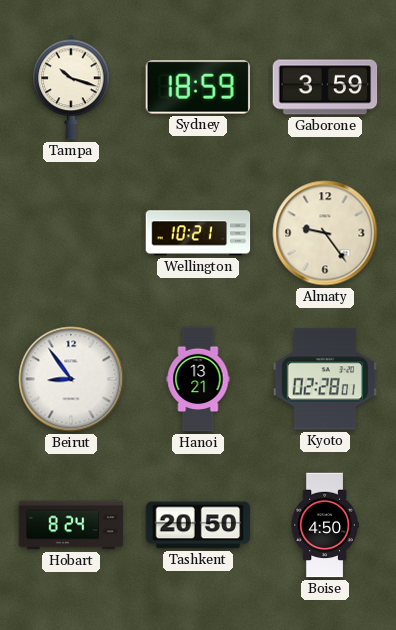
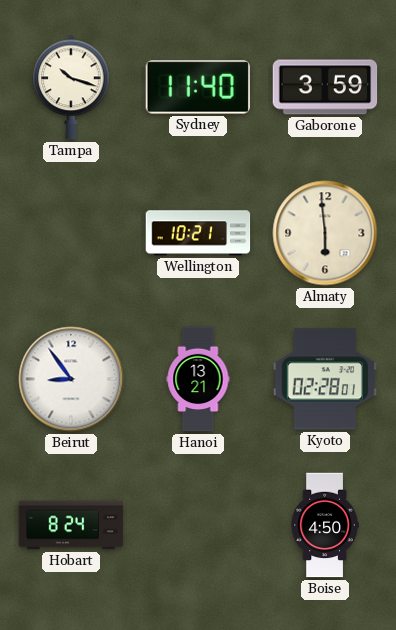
Sydney: 18:59 -> 11:40
Almaty: 9:24 -> 5:59
Tashkent: 20:50 -> none
